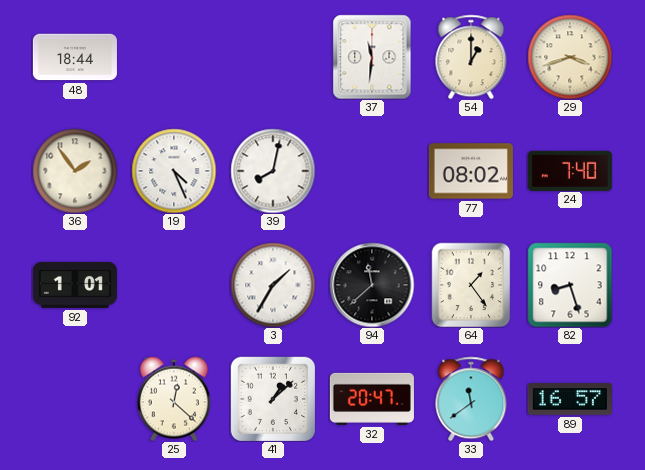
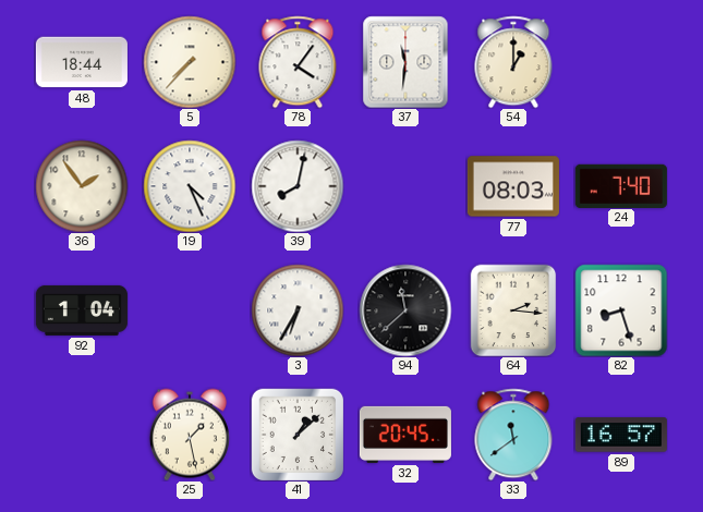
5: none -> 7:37
78: none -> 4:06
29: 3:42 -> none
77: 08:02 -> 08:03
92: 1:01 -> 1:04
3: 1:35 -> 6:35
64: 1:24 -> 2:16
25: 12:22 -> 1:28
32: 20:47 -> 20:45
